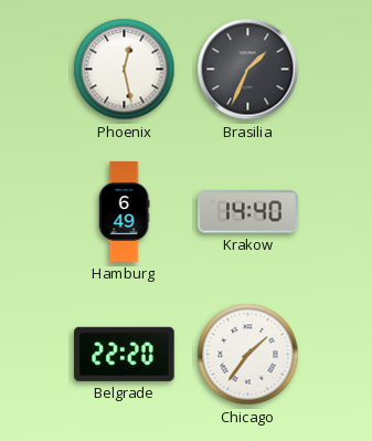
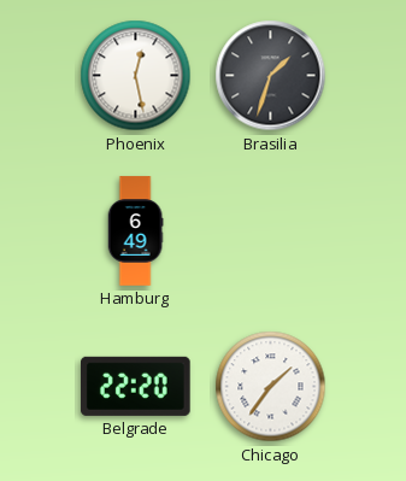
Brasilia: 1:34 -> 1:33
Krakow: 14:40 -> none
